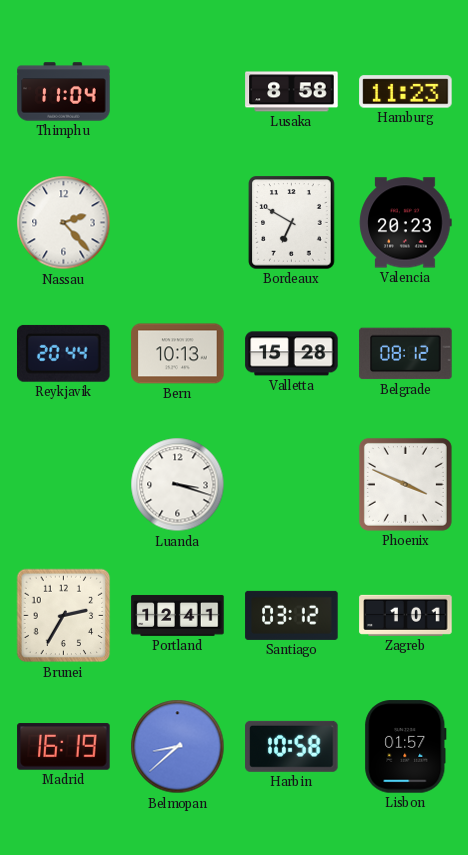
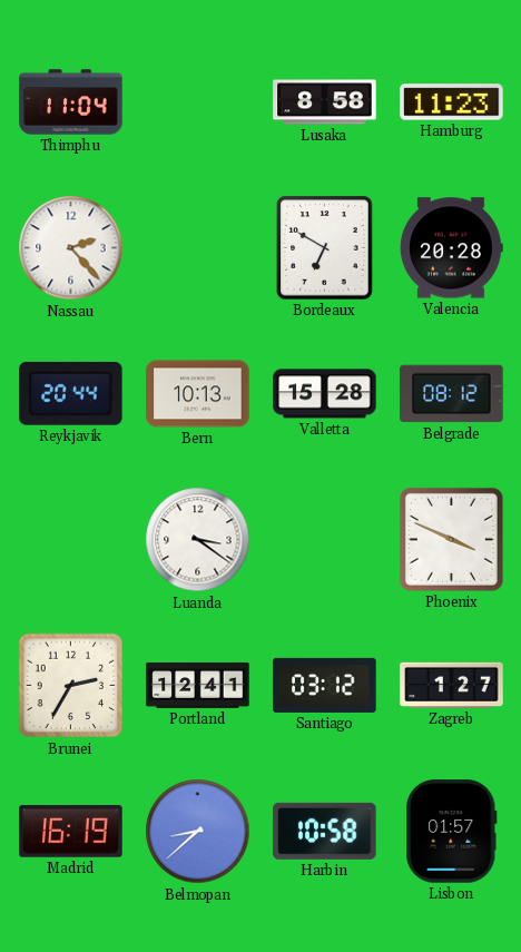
Valencia: 20:23 -> 20:28
Luanda: 3:18 -> 3:21
Zagreb: 1:01 -> 1:27
